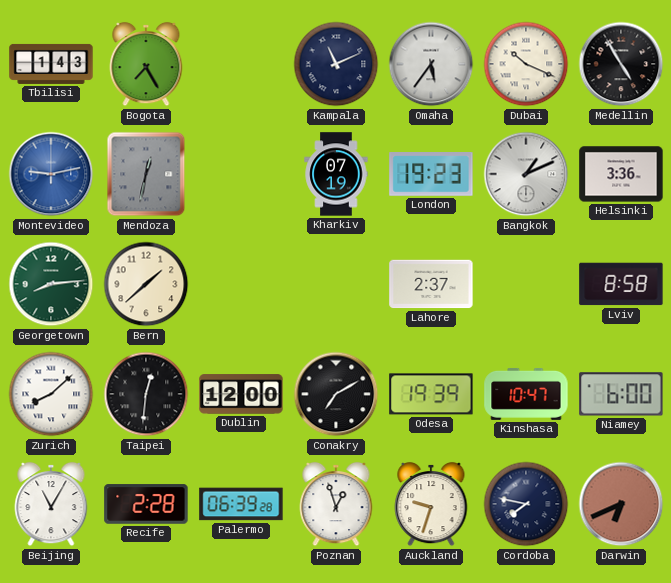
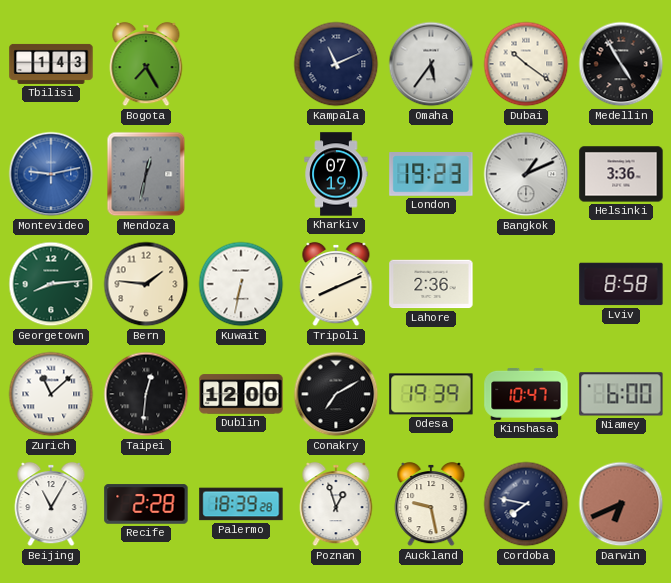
Dubai: 10:19 -> 10:21
Bern: 1:38 -> 1:46
Kuwait: none -> 6:32
Tripoli: none -> 8:11
Lahore: 2:37 -> 2:36
Zurich: 8:08 -> 11:08
Palermo: 06:39 -> 18:39
Auckland: 9:33 -> 9:28
